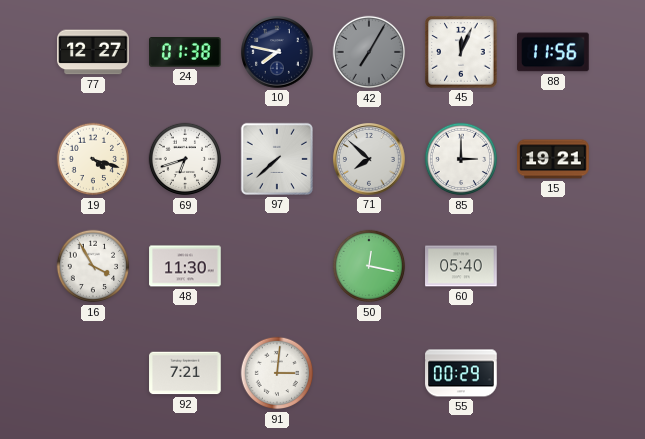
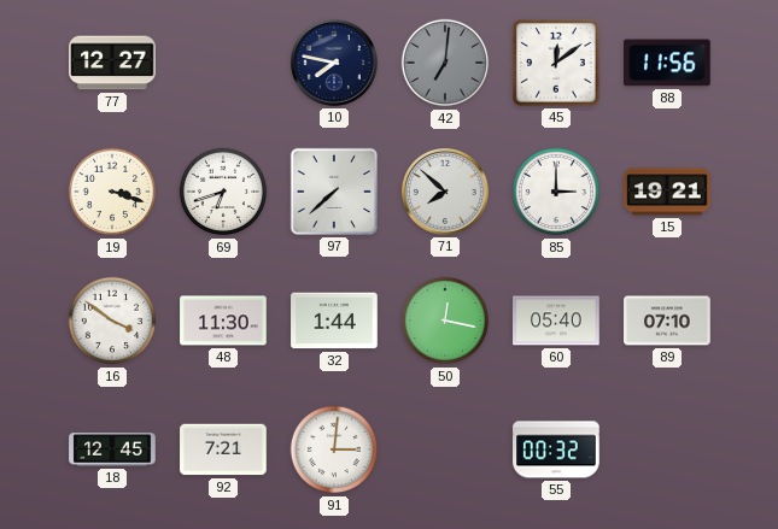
24: 01:38 -> none
42: 7:05 -> 7:01
45: 12:04 -> 12:09
19: 4:18 -> 3:18
16: 3:55 -> 3:51
32: none -> 1:44
89: none -> 07:10
18: none -> 12:45
55: 00:29 -> 00:32
